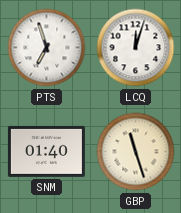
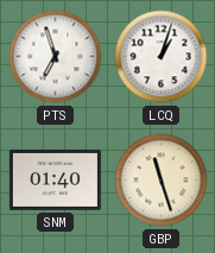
LCQ: 12:03 -> 1:03
